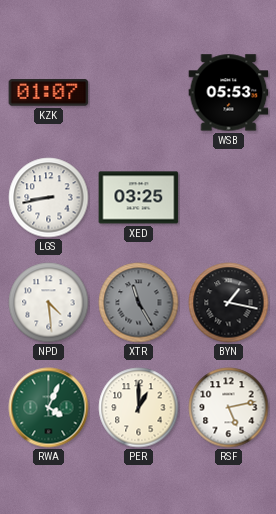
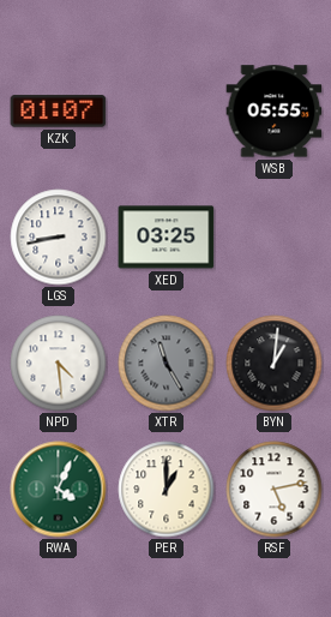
WSB: 05:53 -> 05:55
BYN: 1:17 -> 1:01
